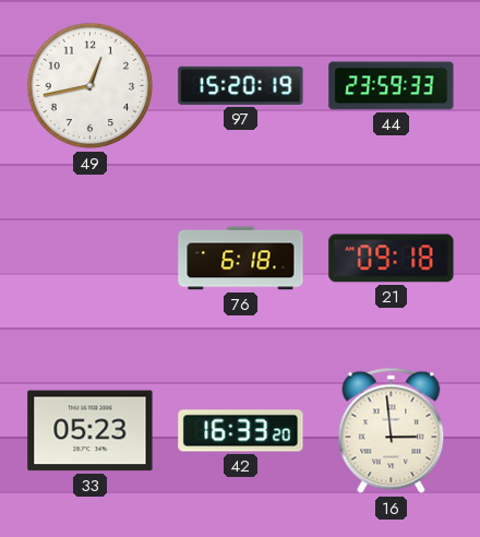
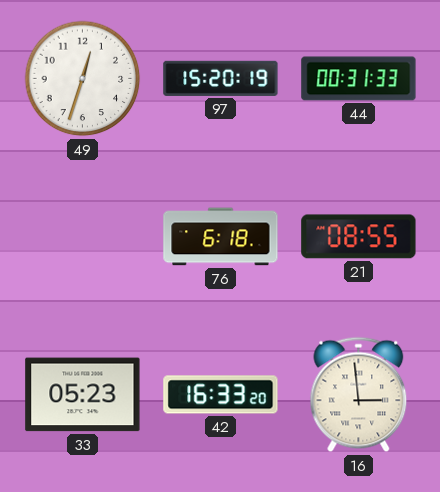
49: 12:43 -> 12:33
44: 23:59 -> 00:31
21: 09:18 -> 08:55
